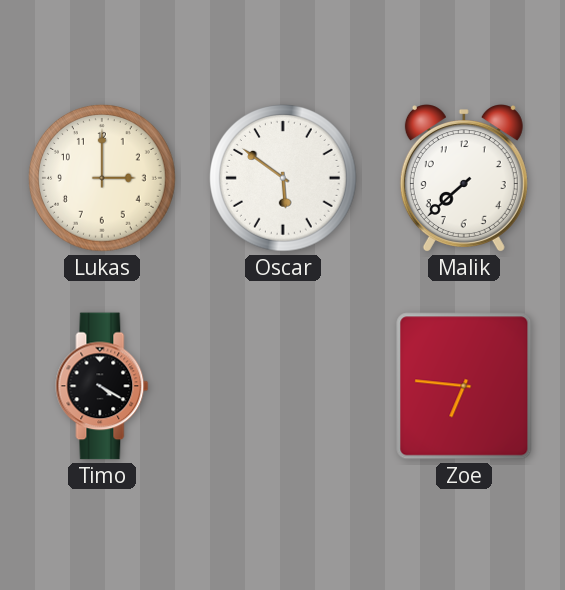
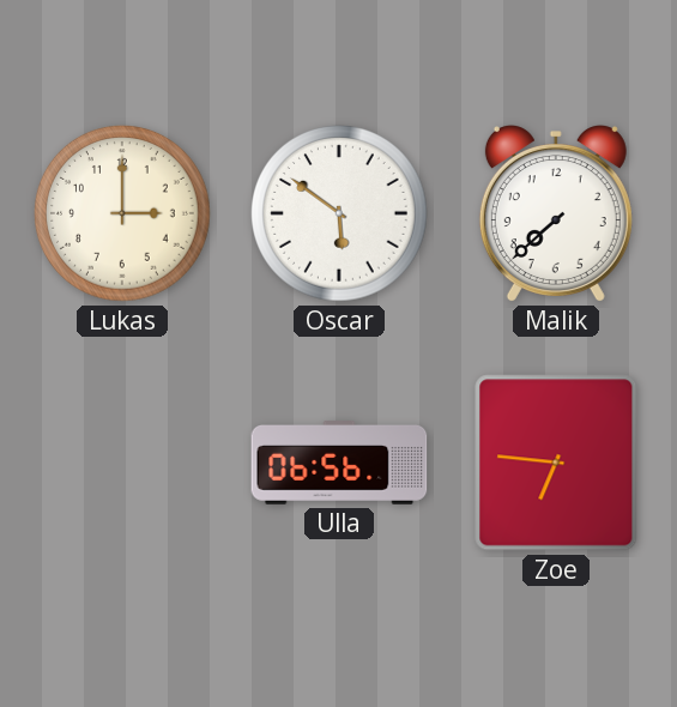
Timo: 4:20 -> none
Ulla: none -> 06:56
